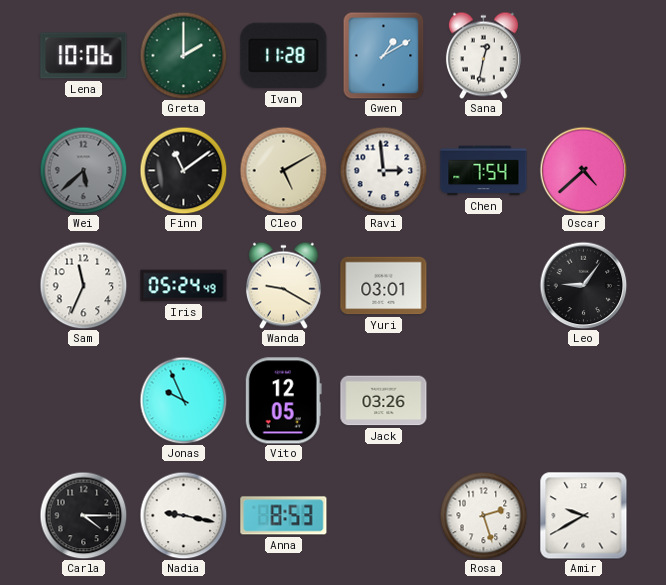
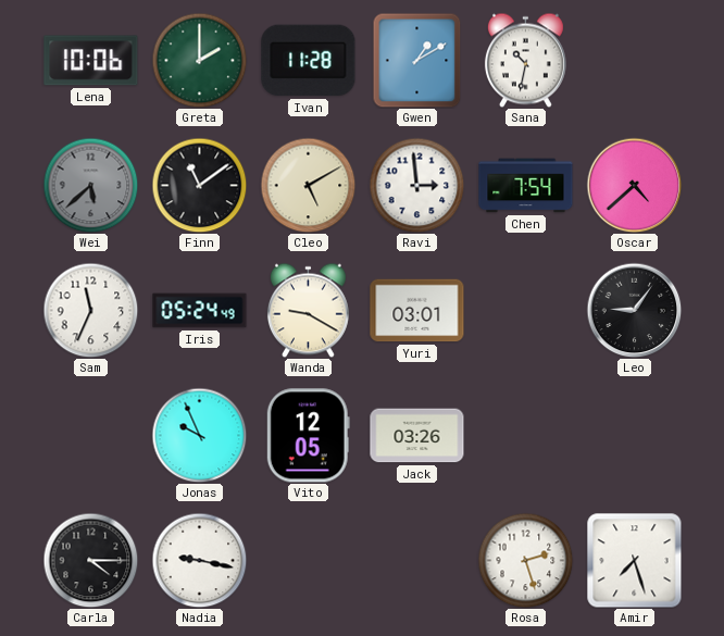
Sana: 12:32 -> 10:32
Anna: 8:53 -> none
Amir: 9:40 -> 7:27
